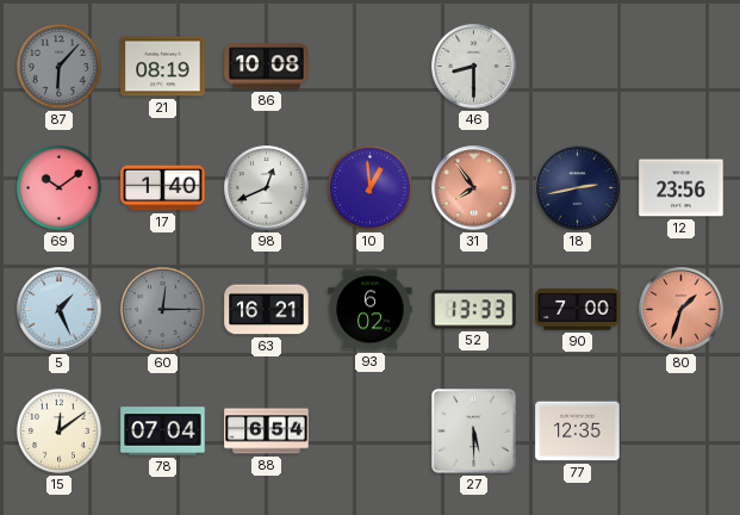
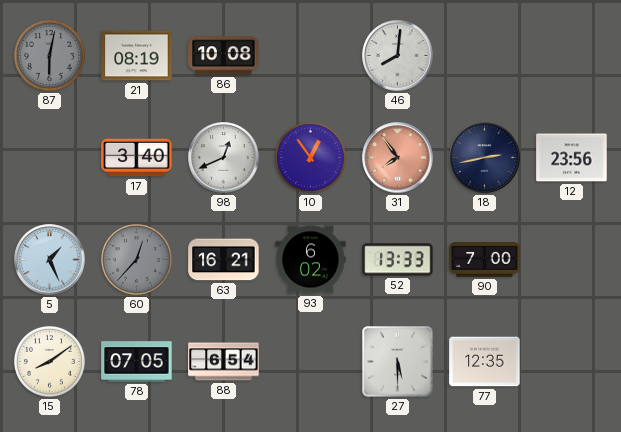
87: 6:07 -> 6:02
46: 8:30 -> 8:01
69: 10:09 -> none
17: 1:40 -> 3:40
10: 12:59 -> 12:54
60: 12:15 -> 12:37
80: 1:33 -> none
15: 12:09 -> 8:09
78: 07:04 -> 07:05
